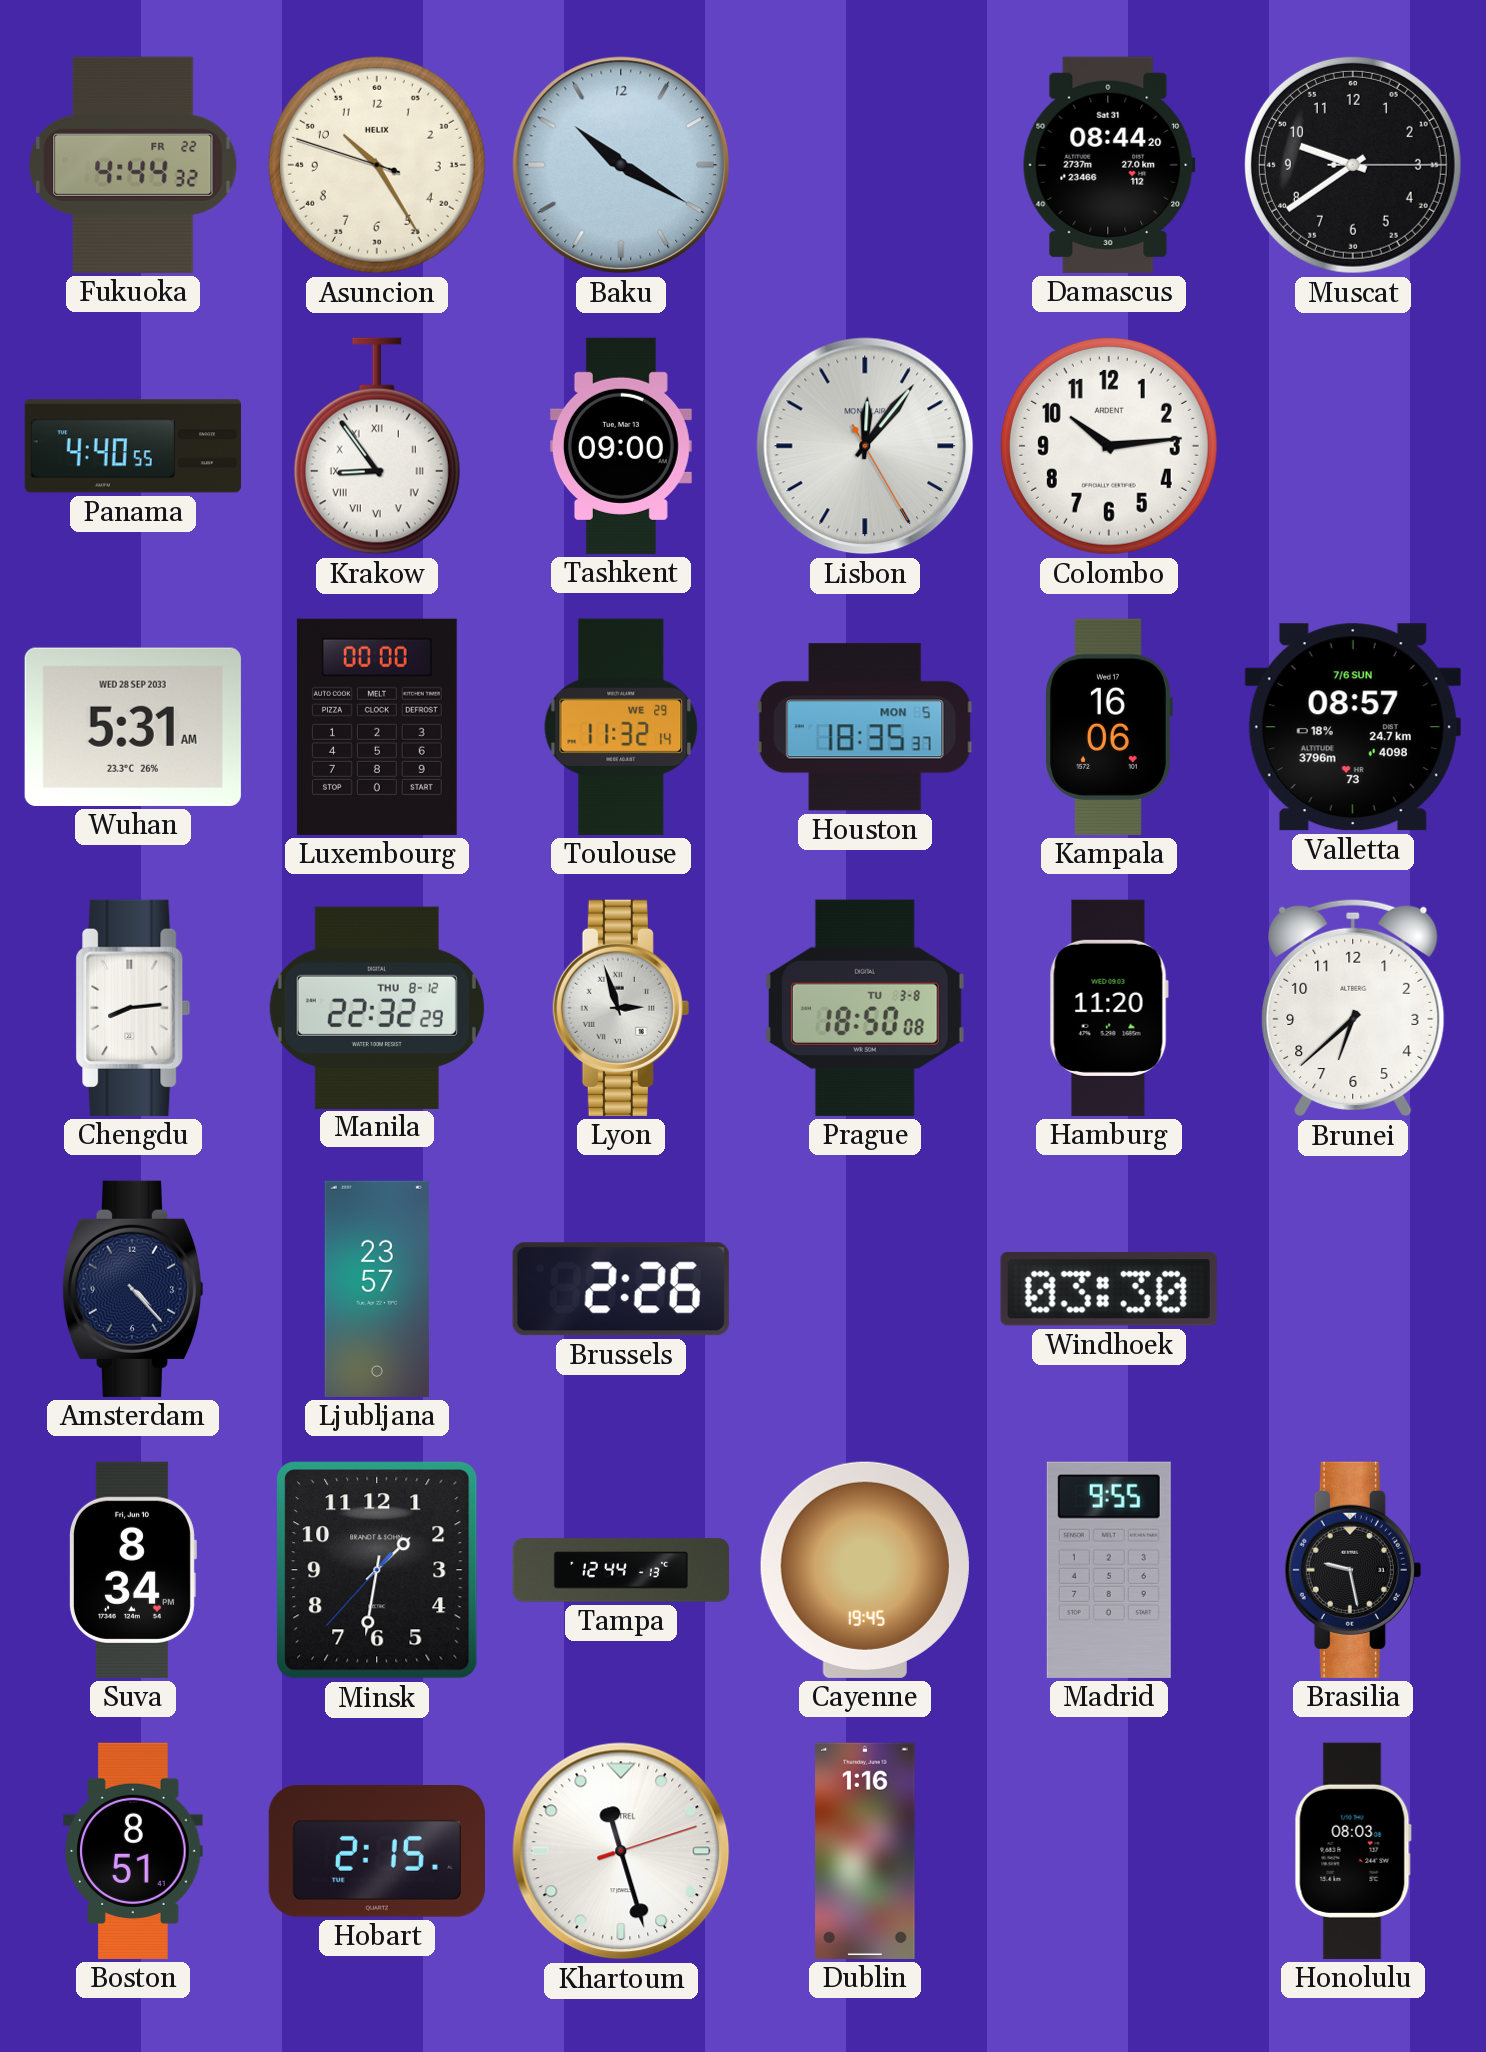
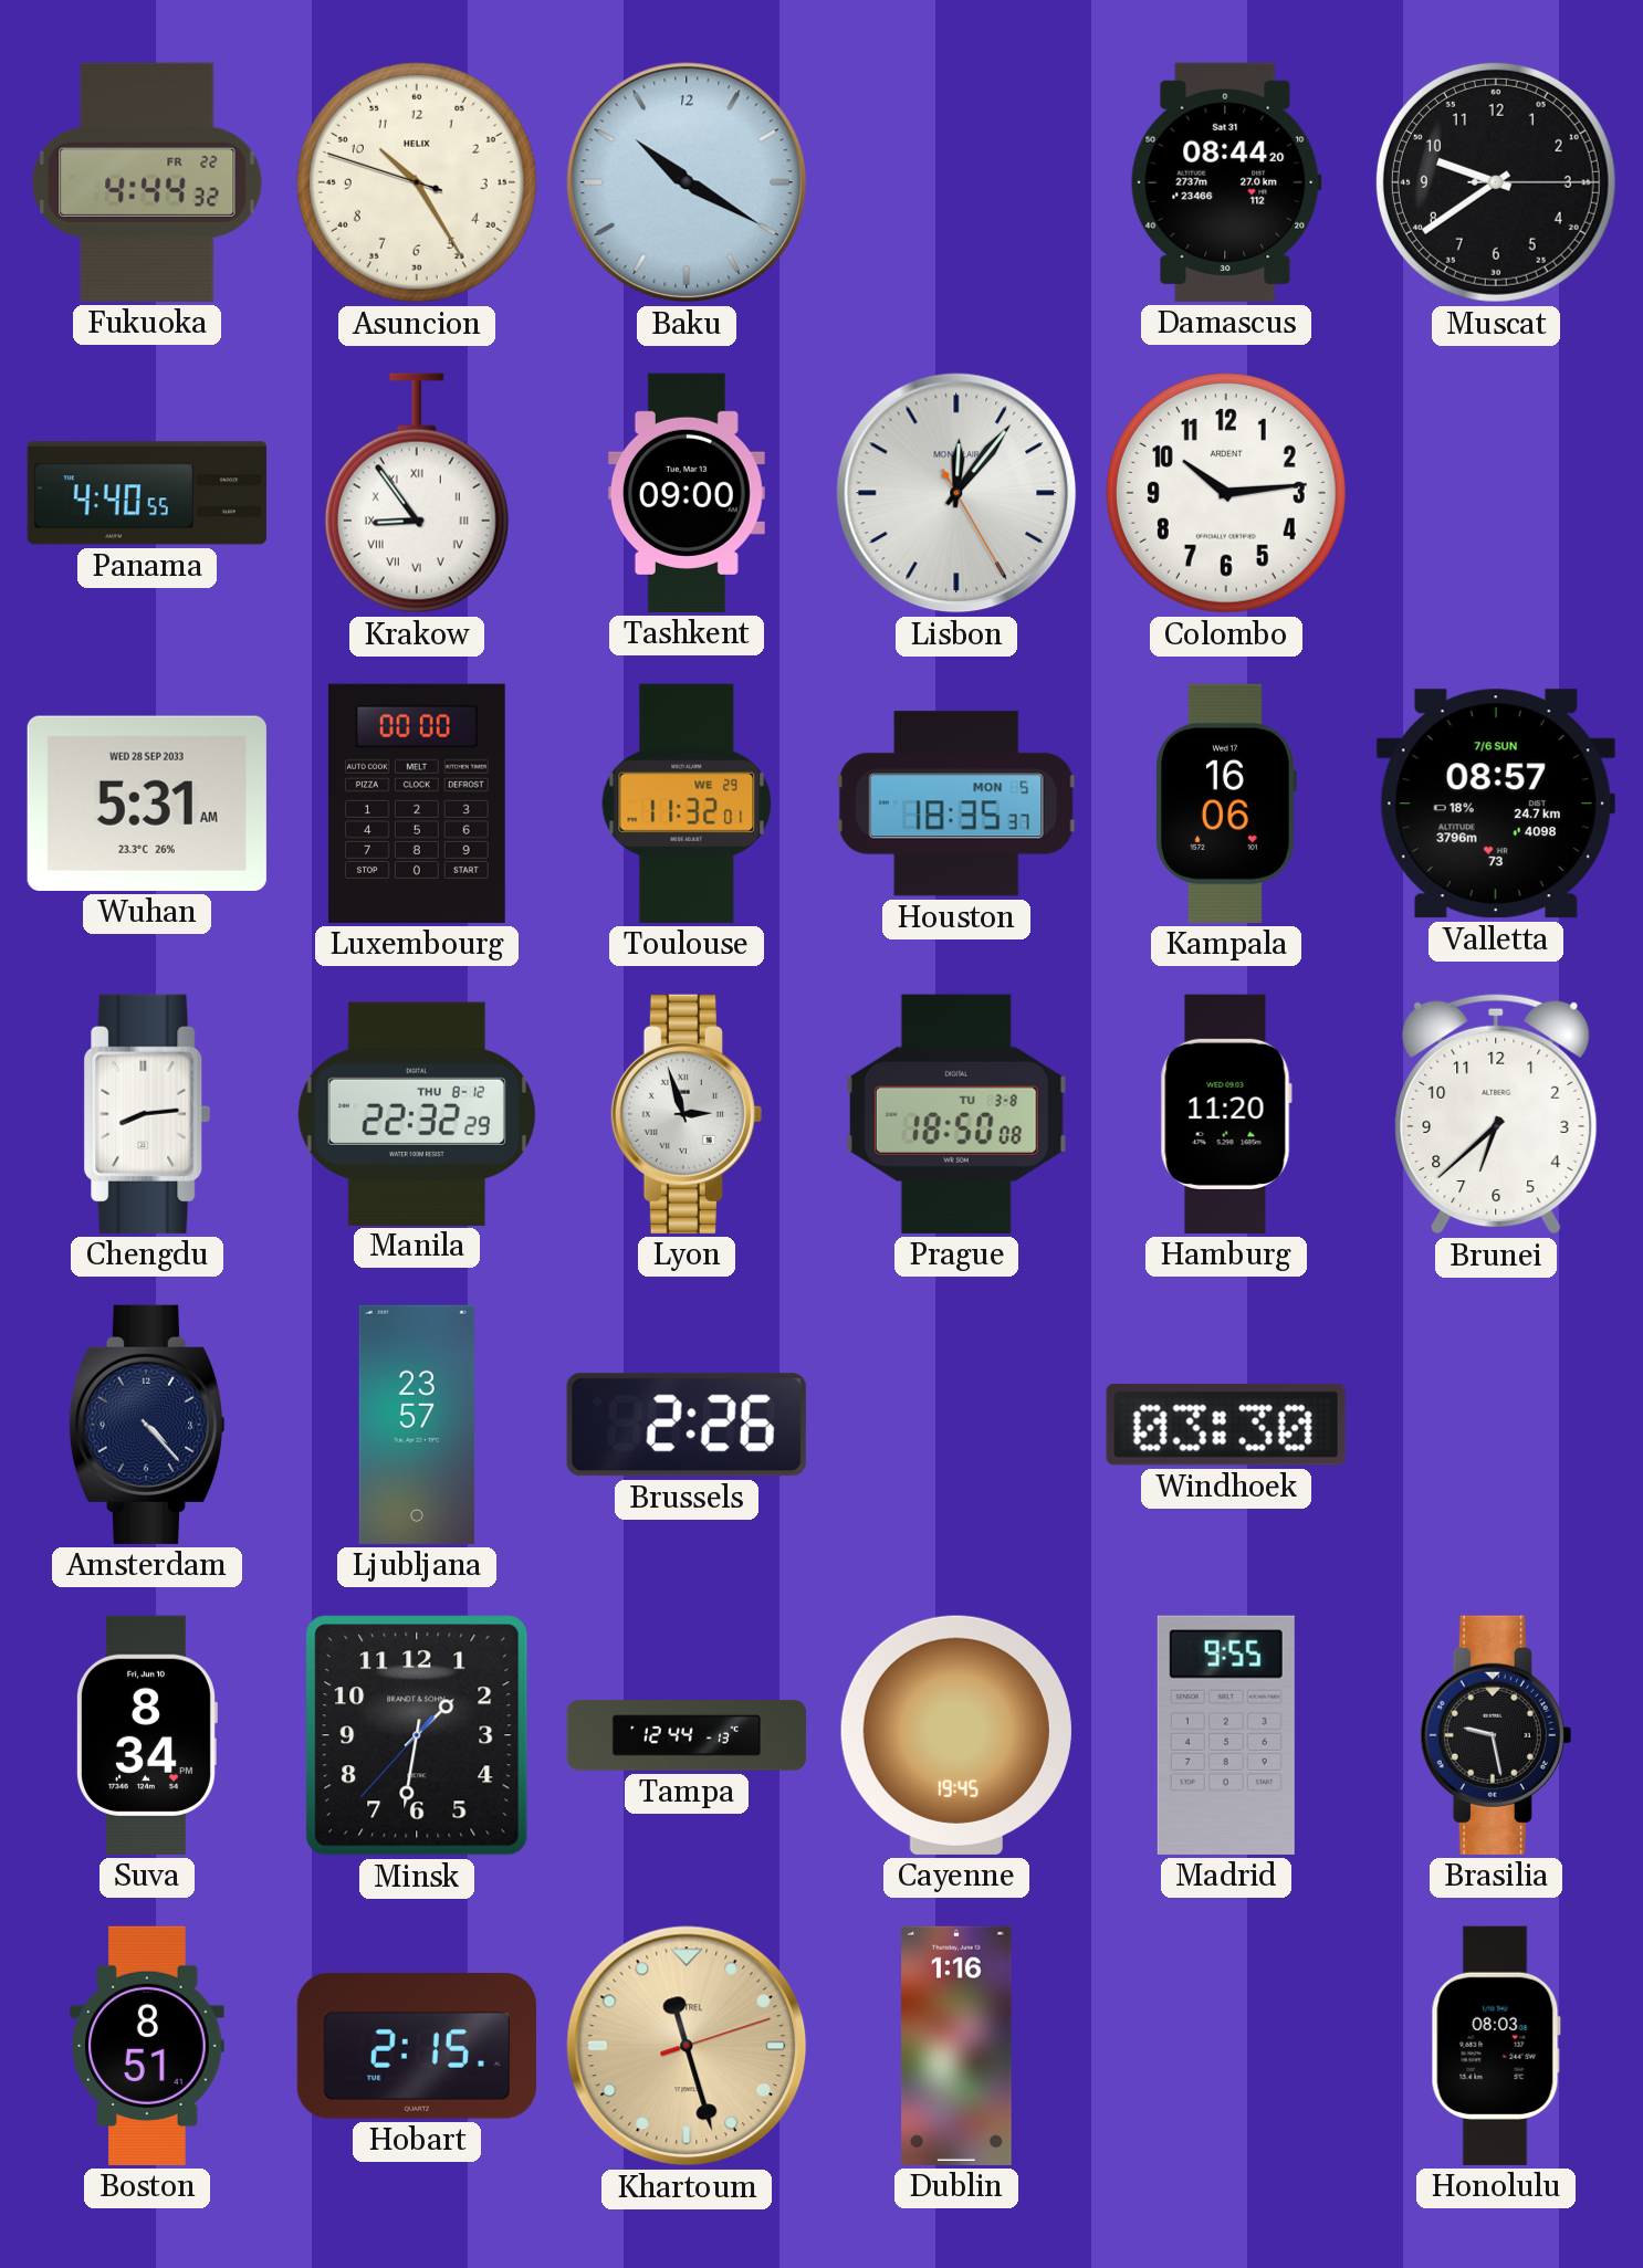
Toulouse: 11:32:14 -> 11:32:01
Khartoum dial: white -> champagne
